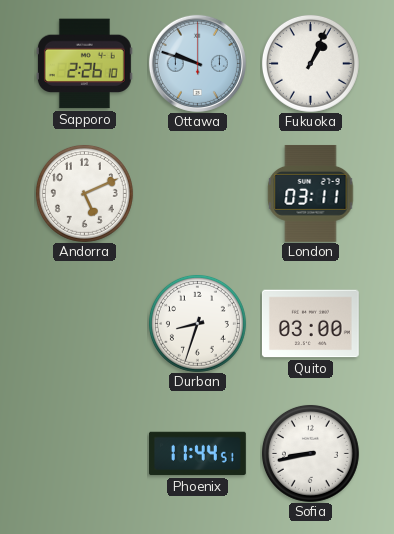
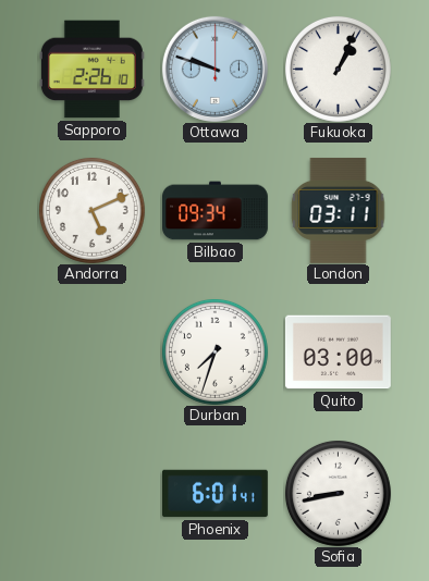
Bilbao: none -> 09:34
Durban: 8:33 -> 7:33
Phoenix: 11:44 -> 6:01
